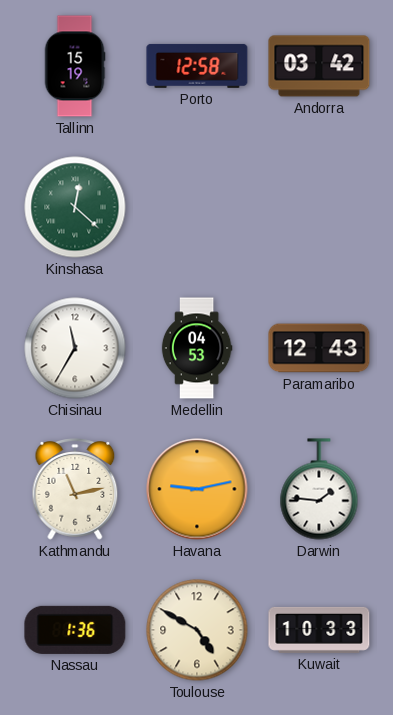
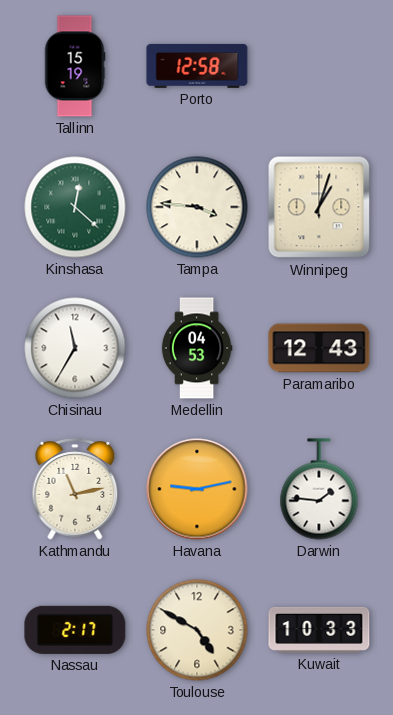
Andorra: 03:42 -> none
Tampa: none -> 3:46
Winnipeg: none -> 1:03
Nassau: 1:36 -> 2:17
